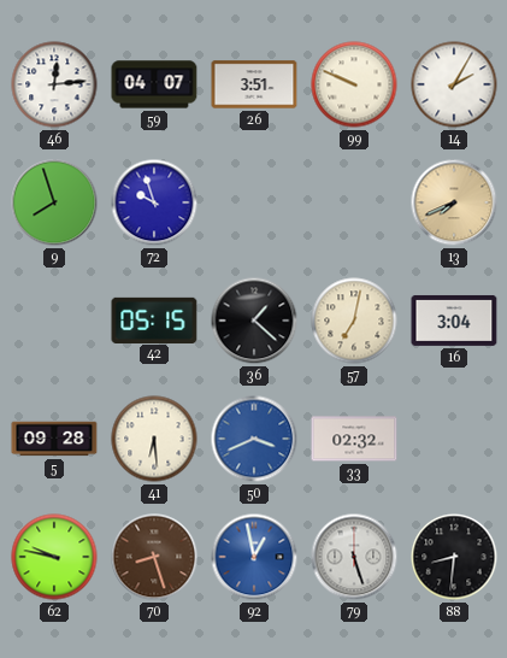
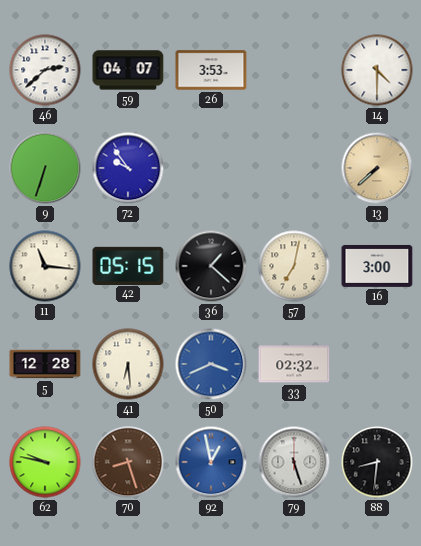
46: 12:14 -> 2:38
26: 3:51 -> 3:53
99: 9:49 -> none
14: 2:05 -> 4:30
9: 7:57 -> 6:33
72: 9:57 -> 9:54
13: 7:41 -> 7:38
11: none -> 11:16
16: 3:04 -> 3:00
5: 09:28 -> 12:28
